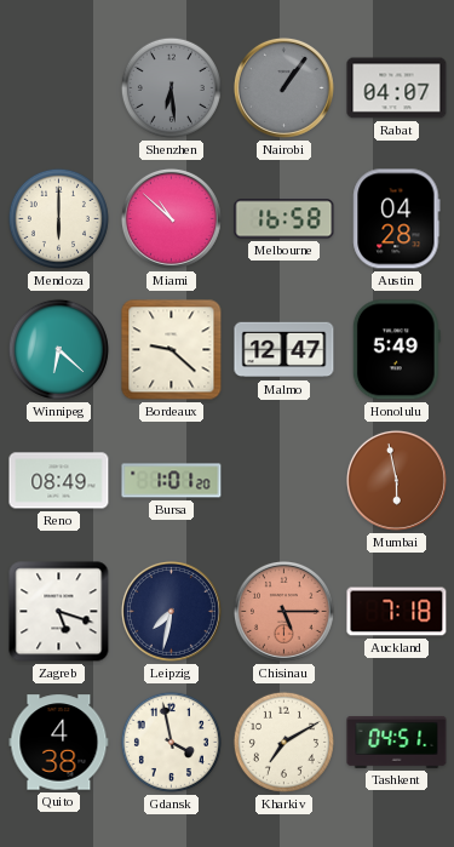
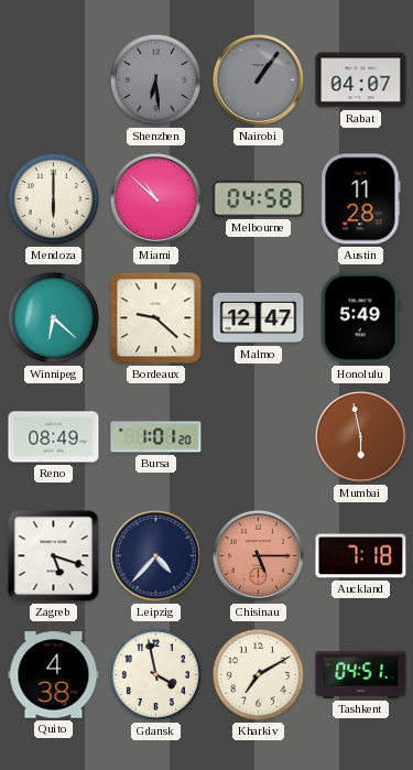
Melbourne: 16:58 -> 04:58
Austin: 04:28 -> 11:28
Leipzig: 7:32 -> 4:37
